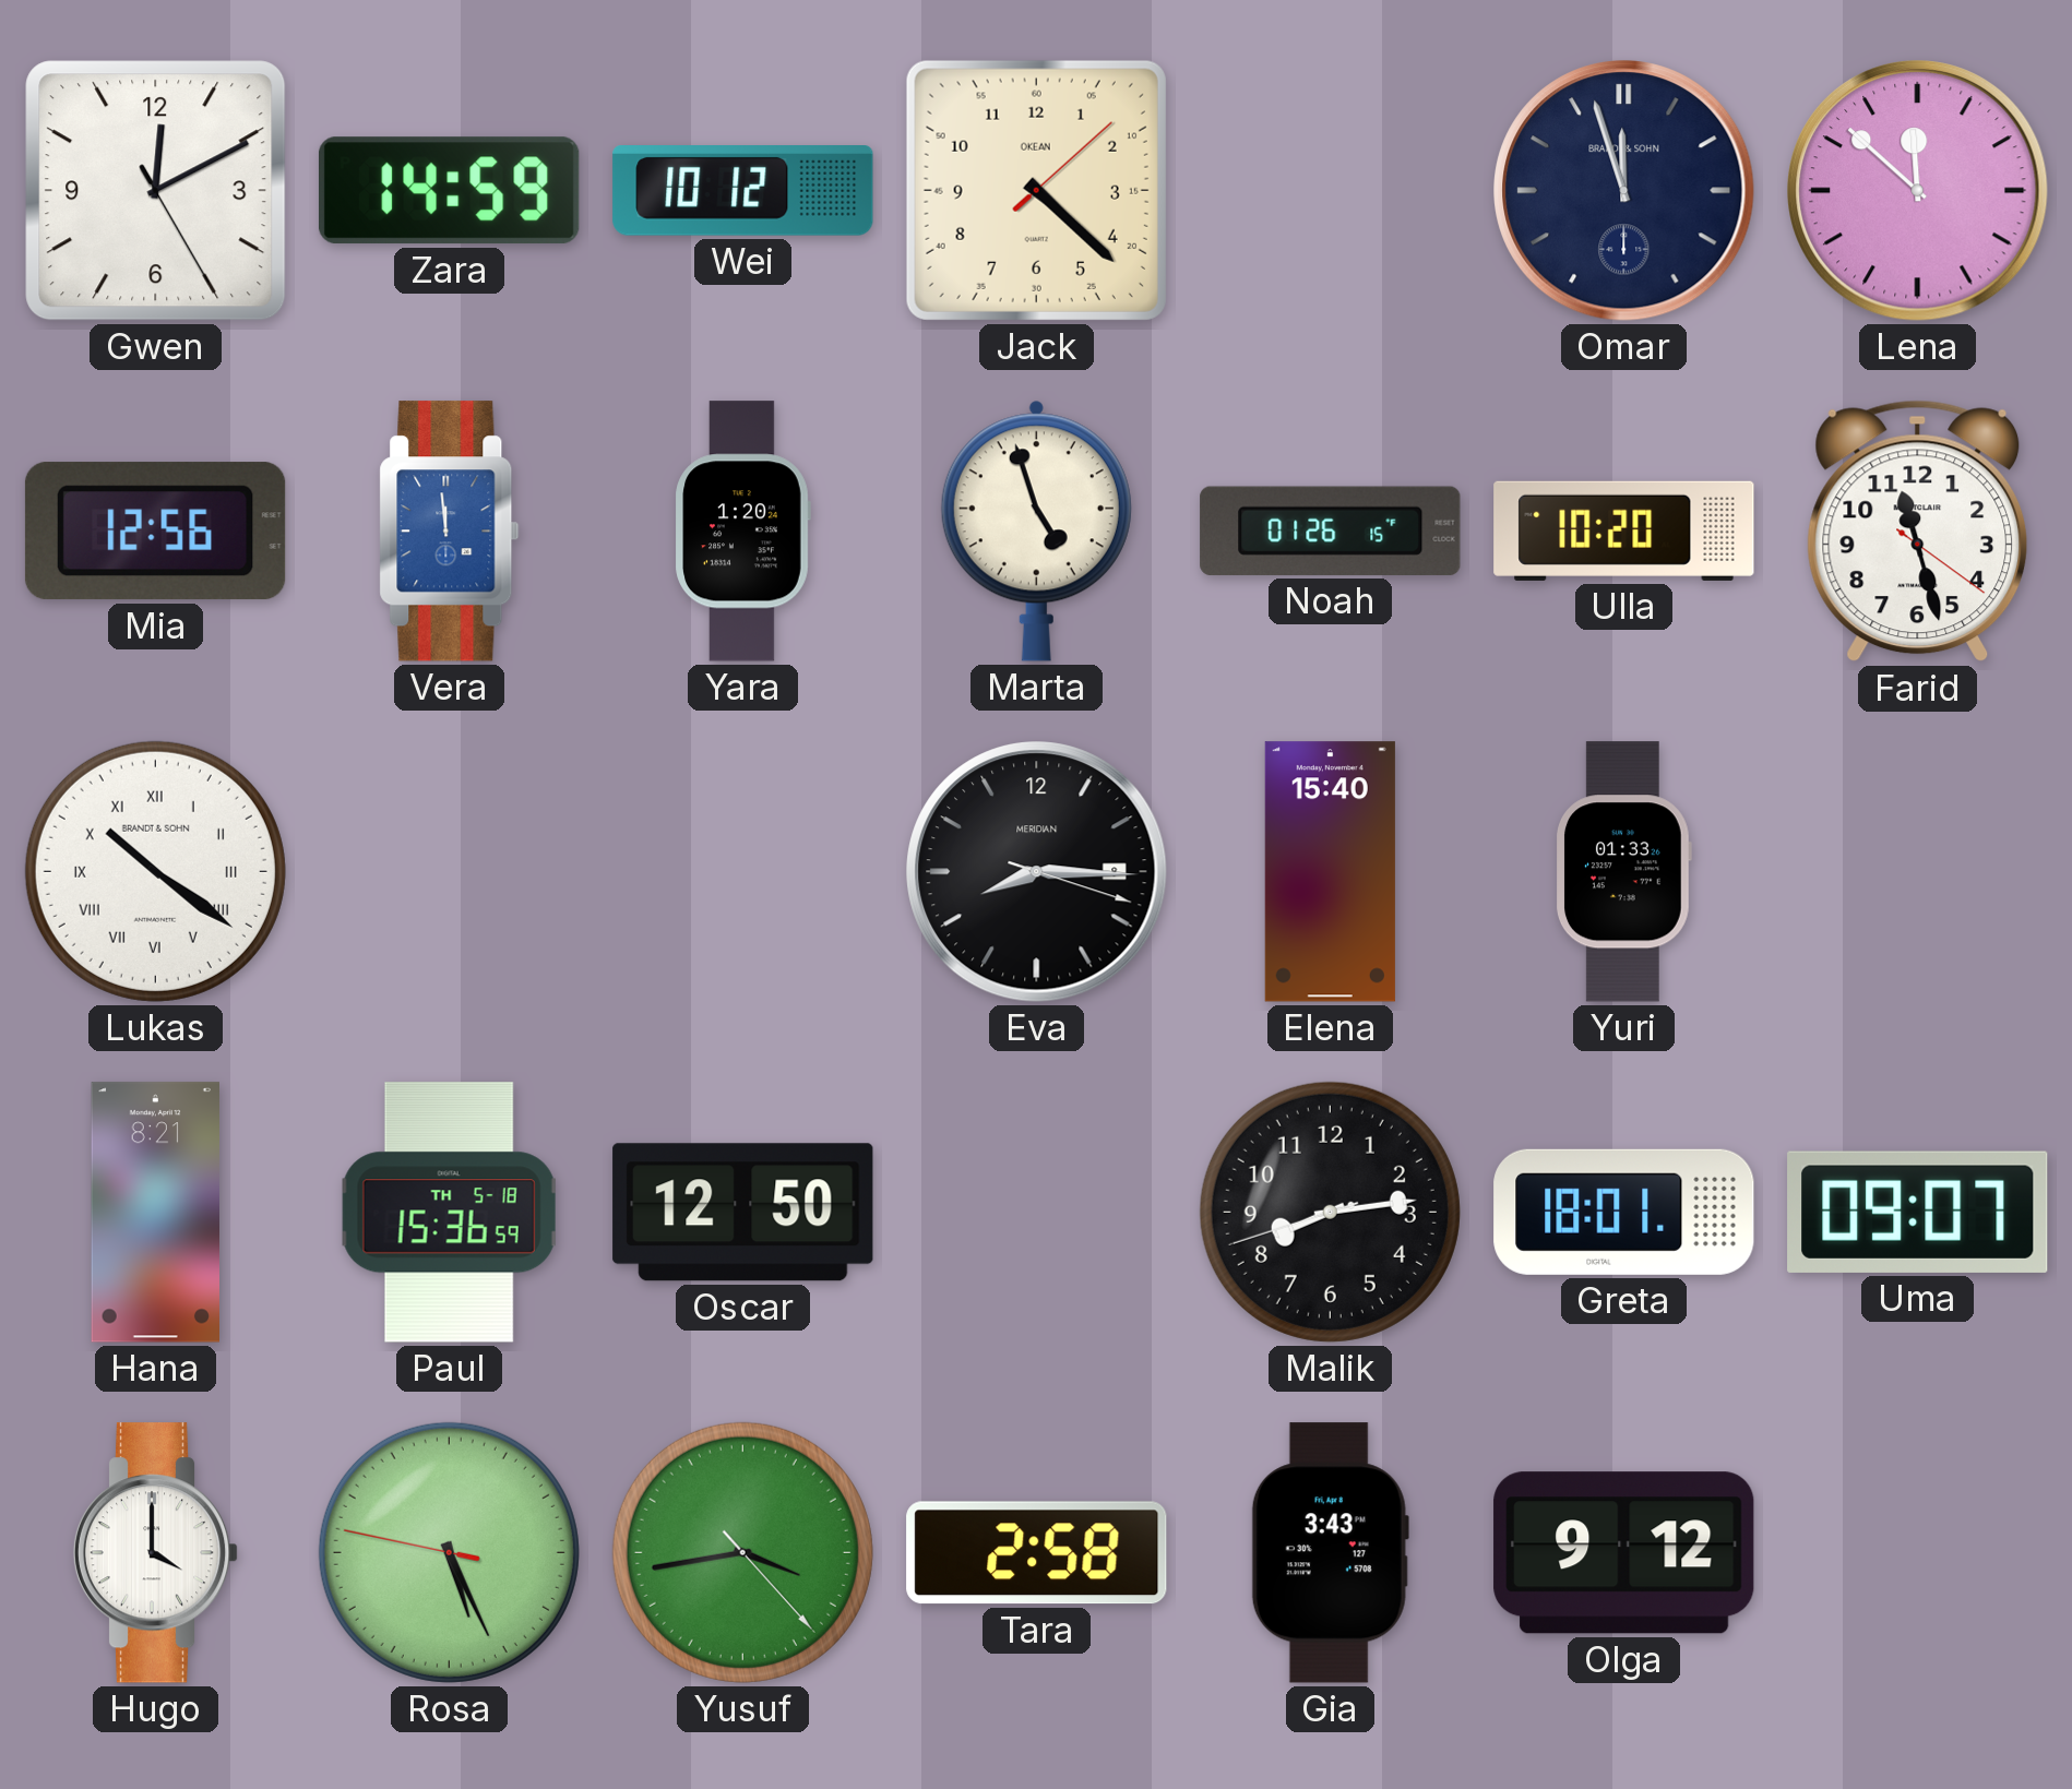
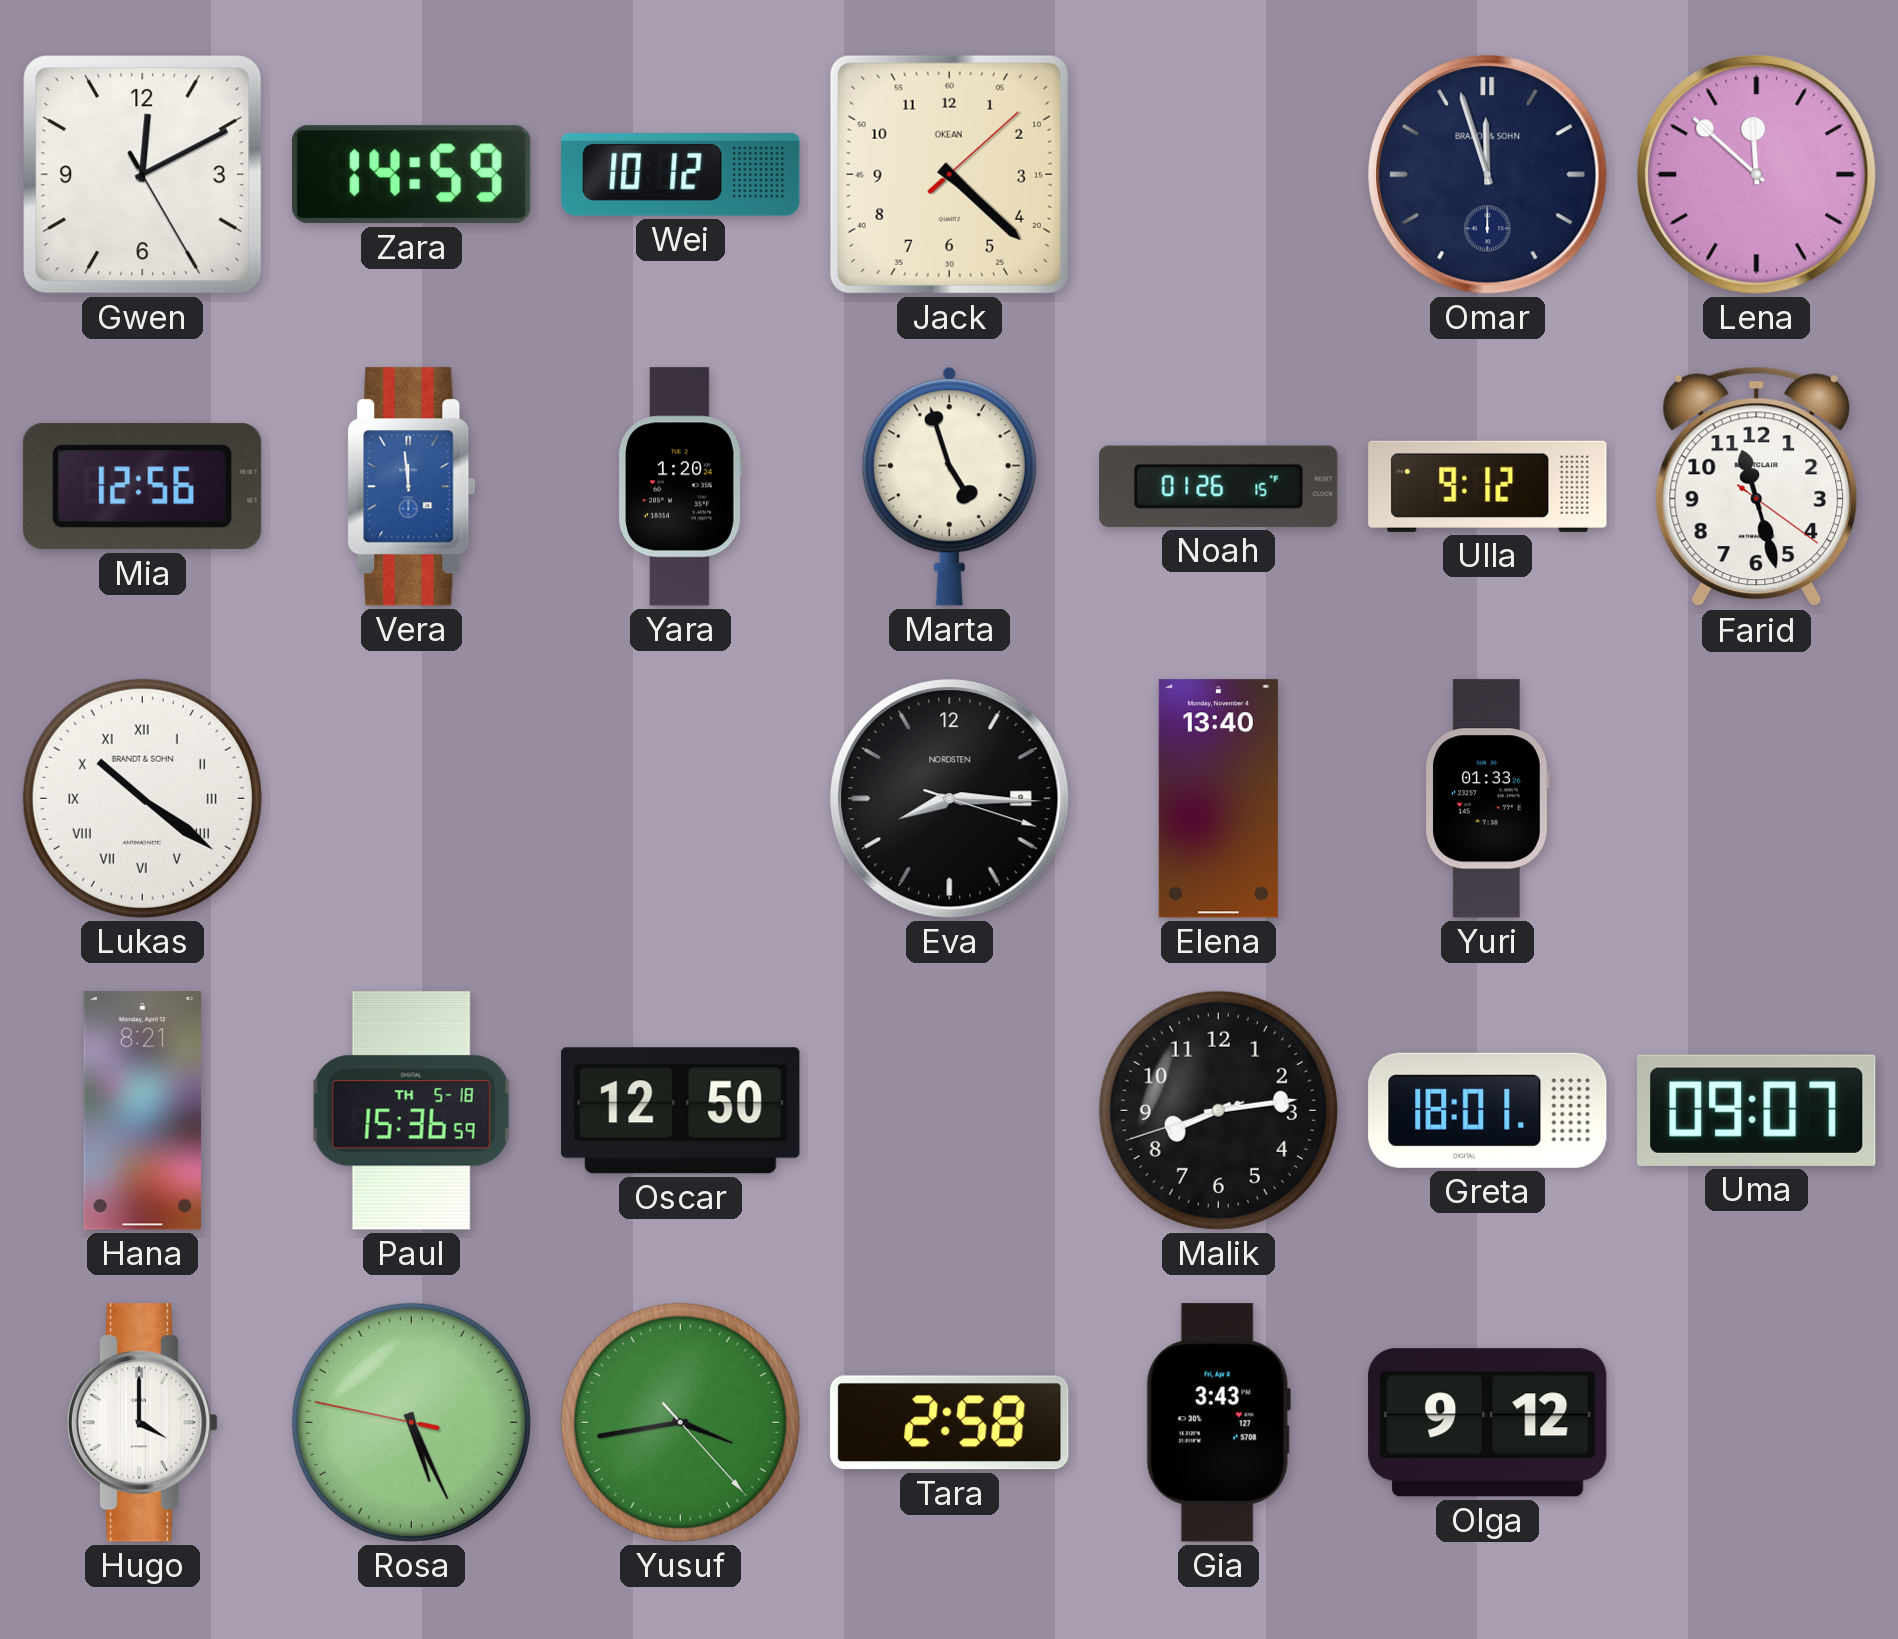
Ulla: 10:20 -> 9:12
Eva brand: MERIDIAN -> NORDSTEN
Elena: 15:40 -> 13:40
